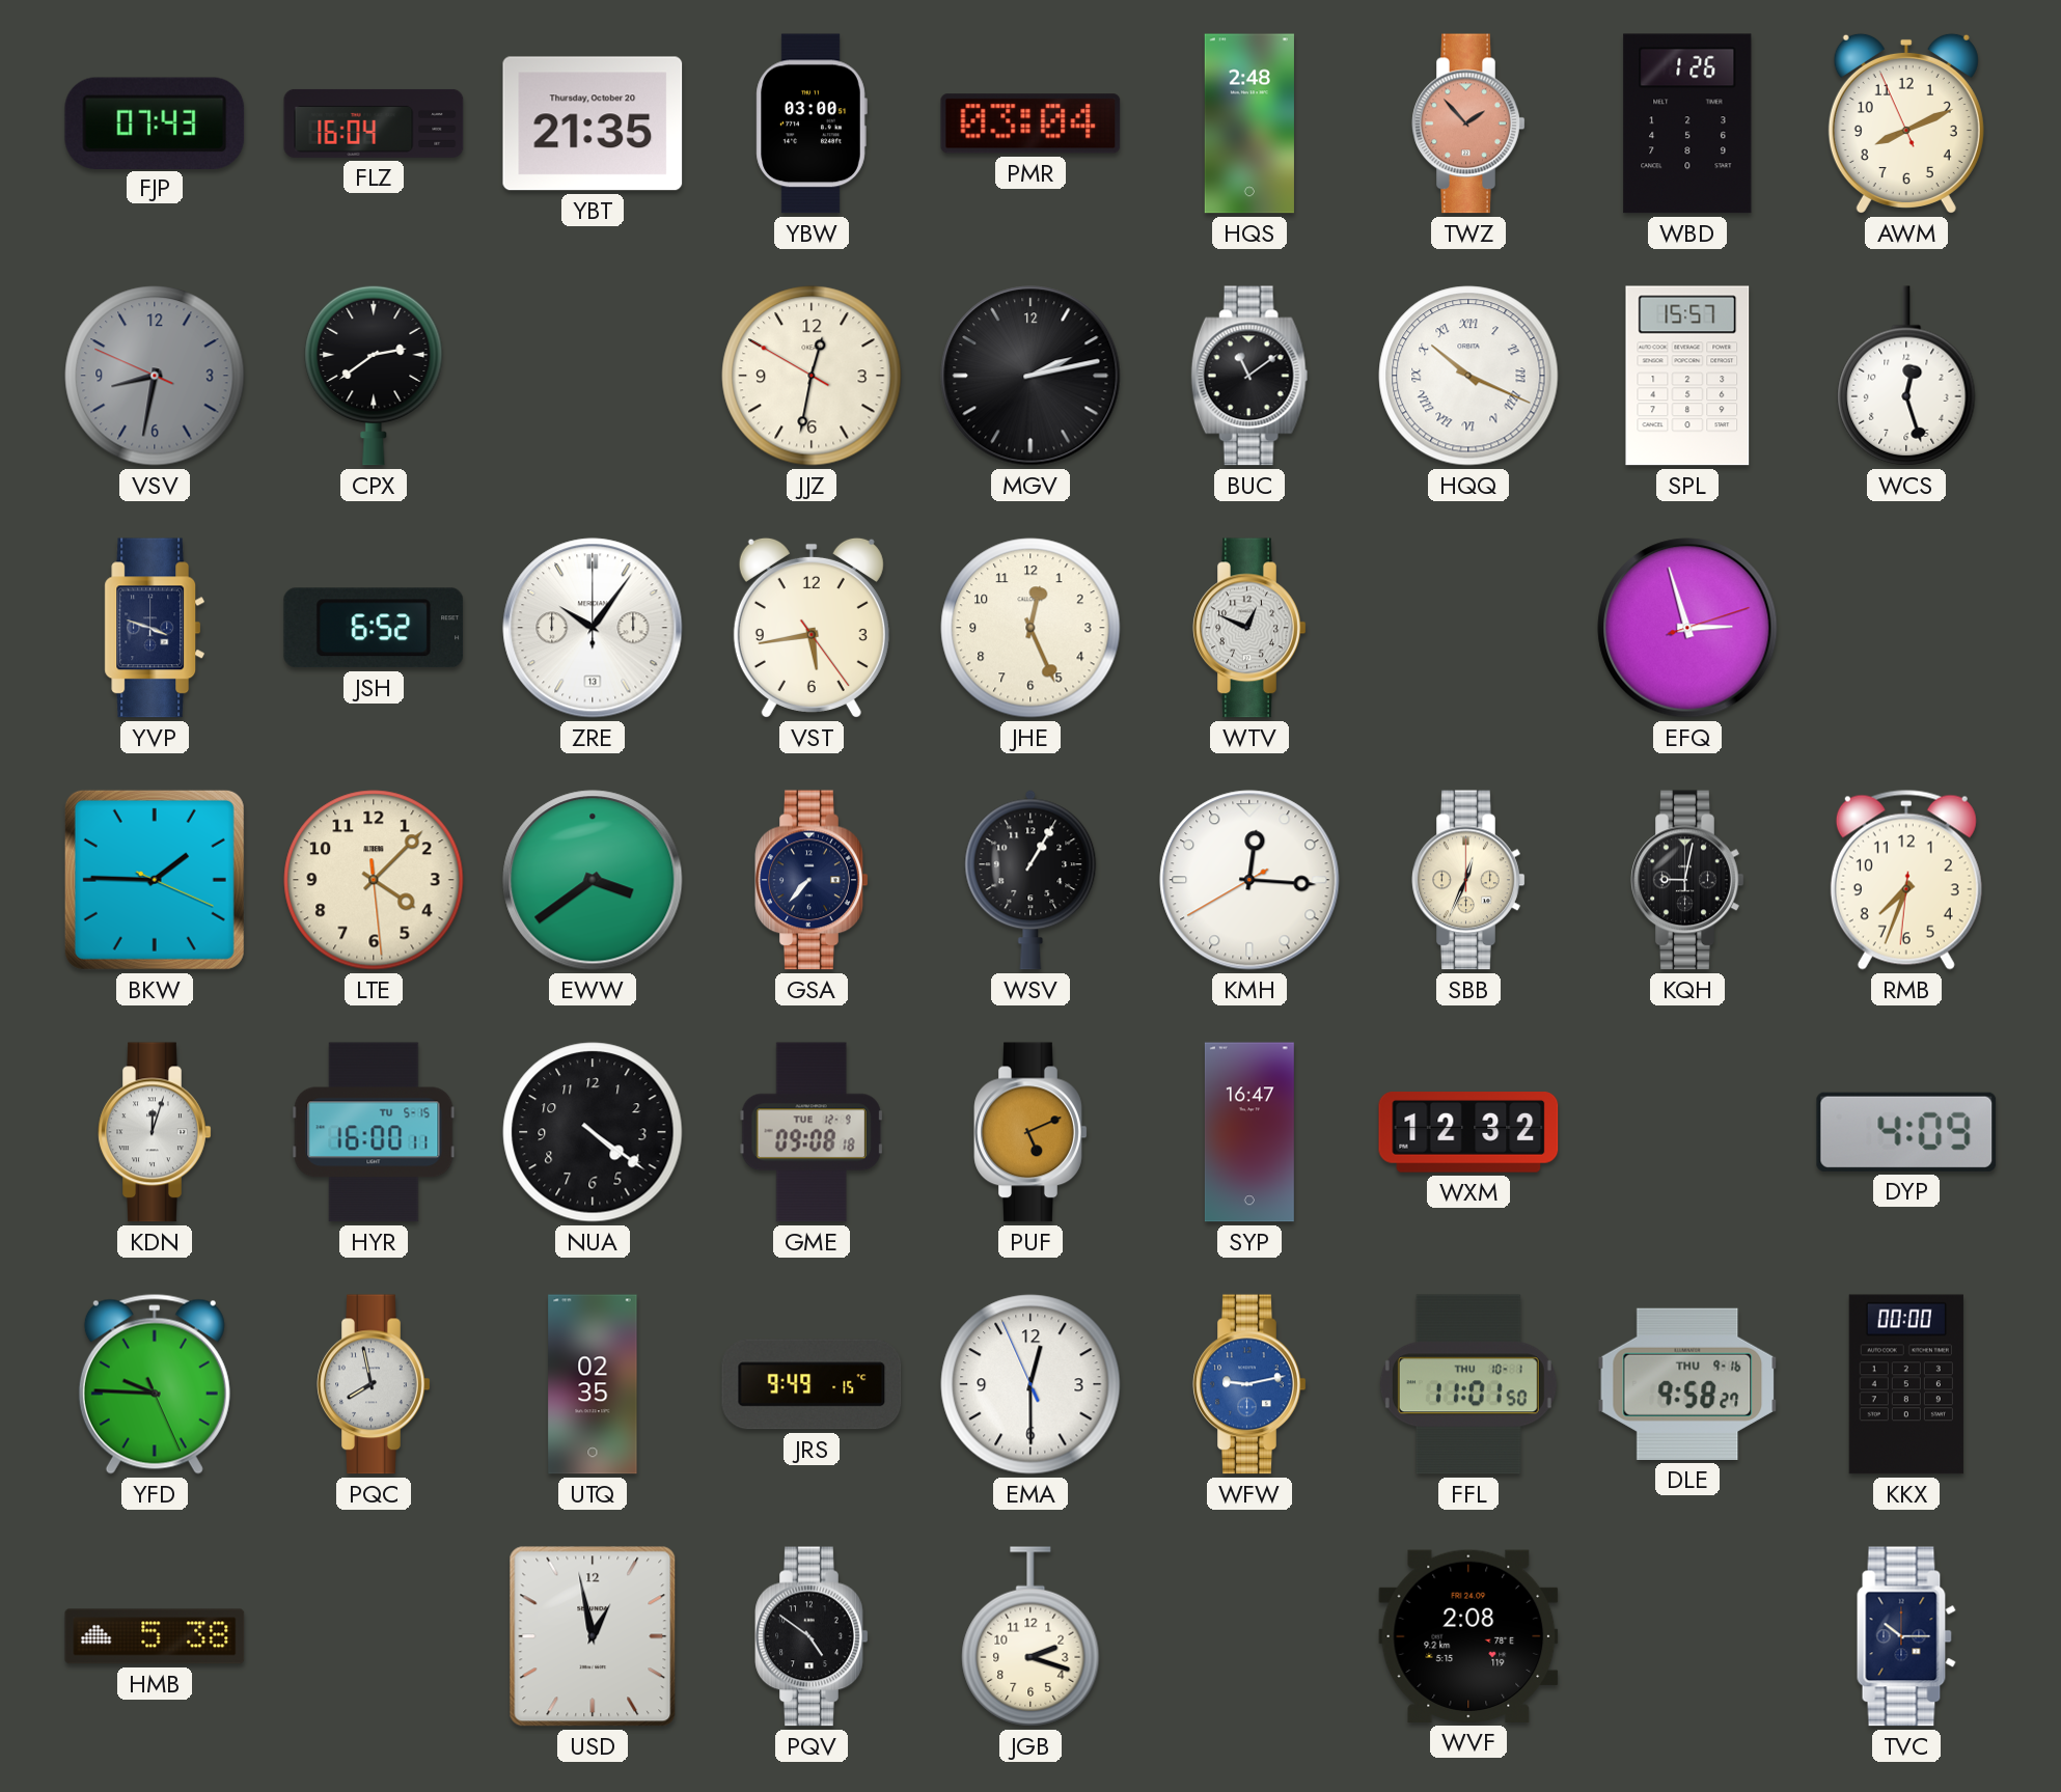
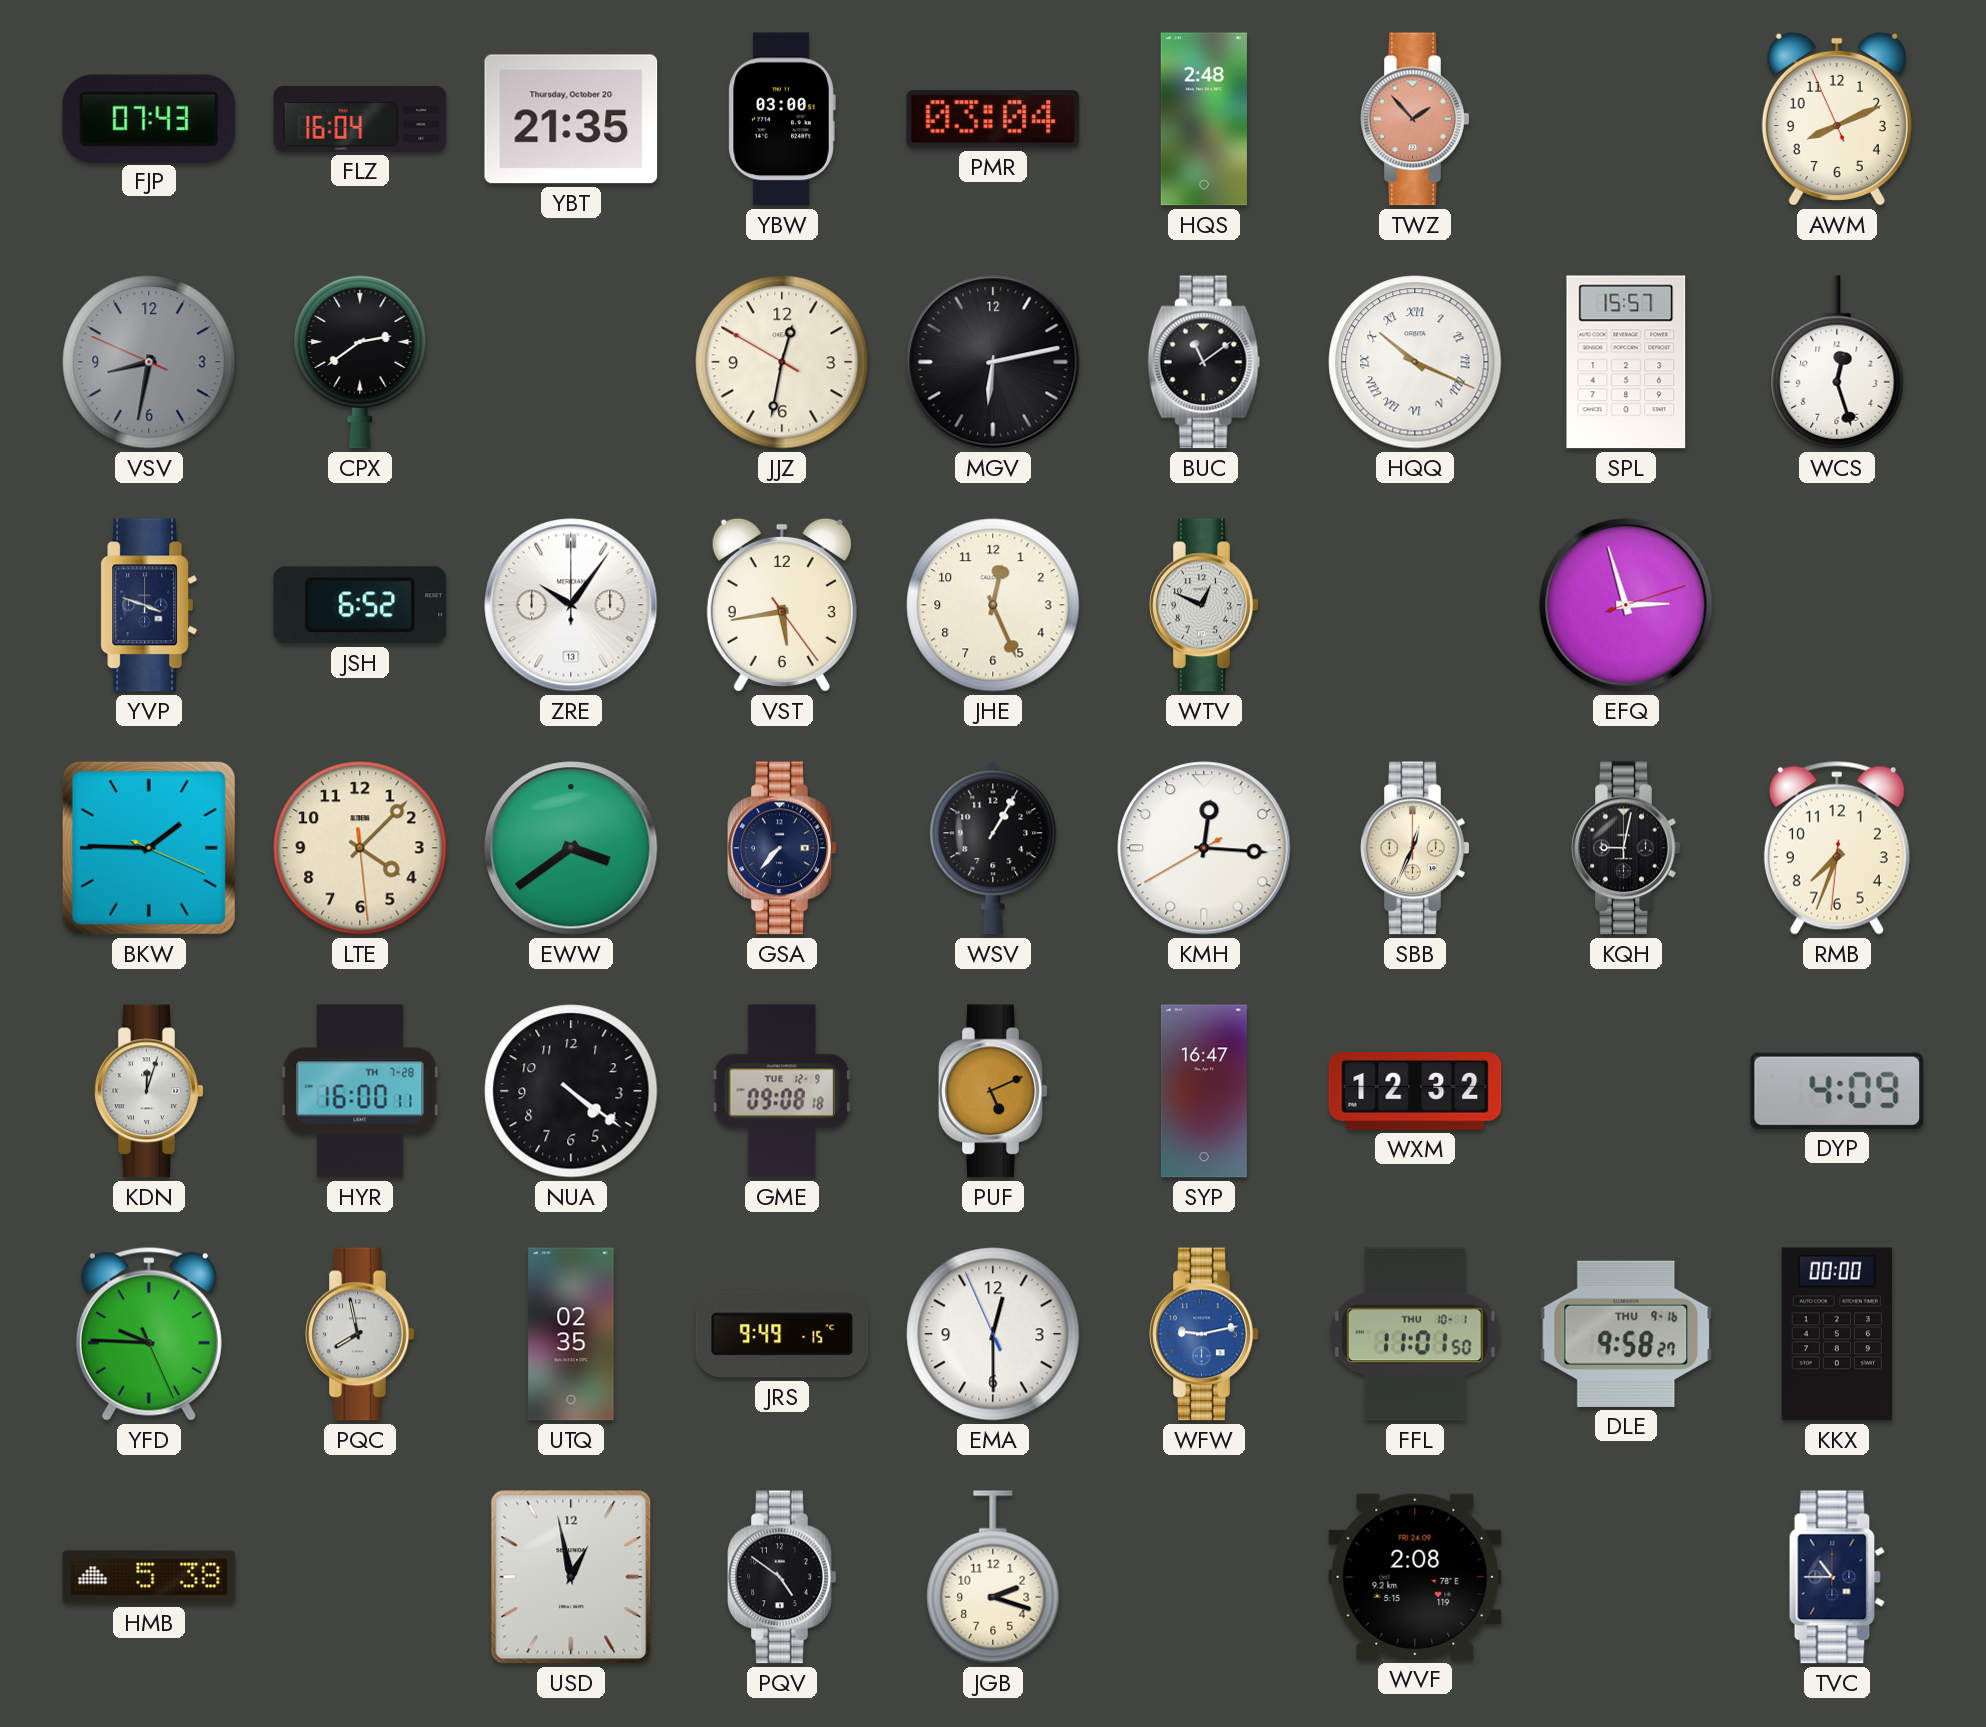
WBD: 1:26 -> none
MGV: 2:13 -> 6:13
HYR date: TU 5-15 -> TH 7-28
TVC: 10:15 -> 10:45
